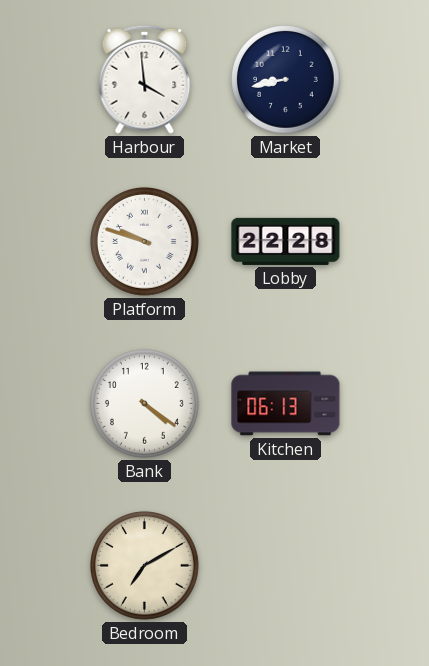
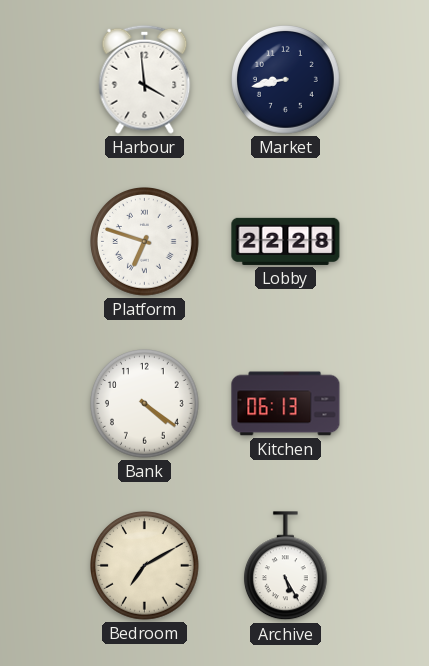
Platform: 9:48 -> 6:48
Archive: none -> 5:25
